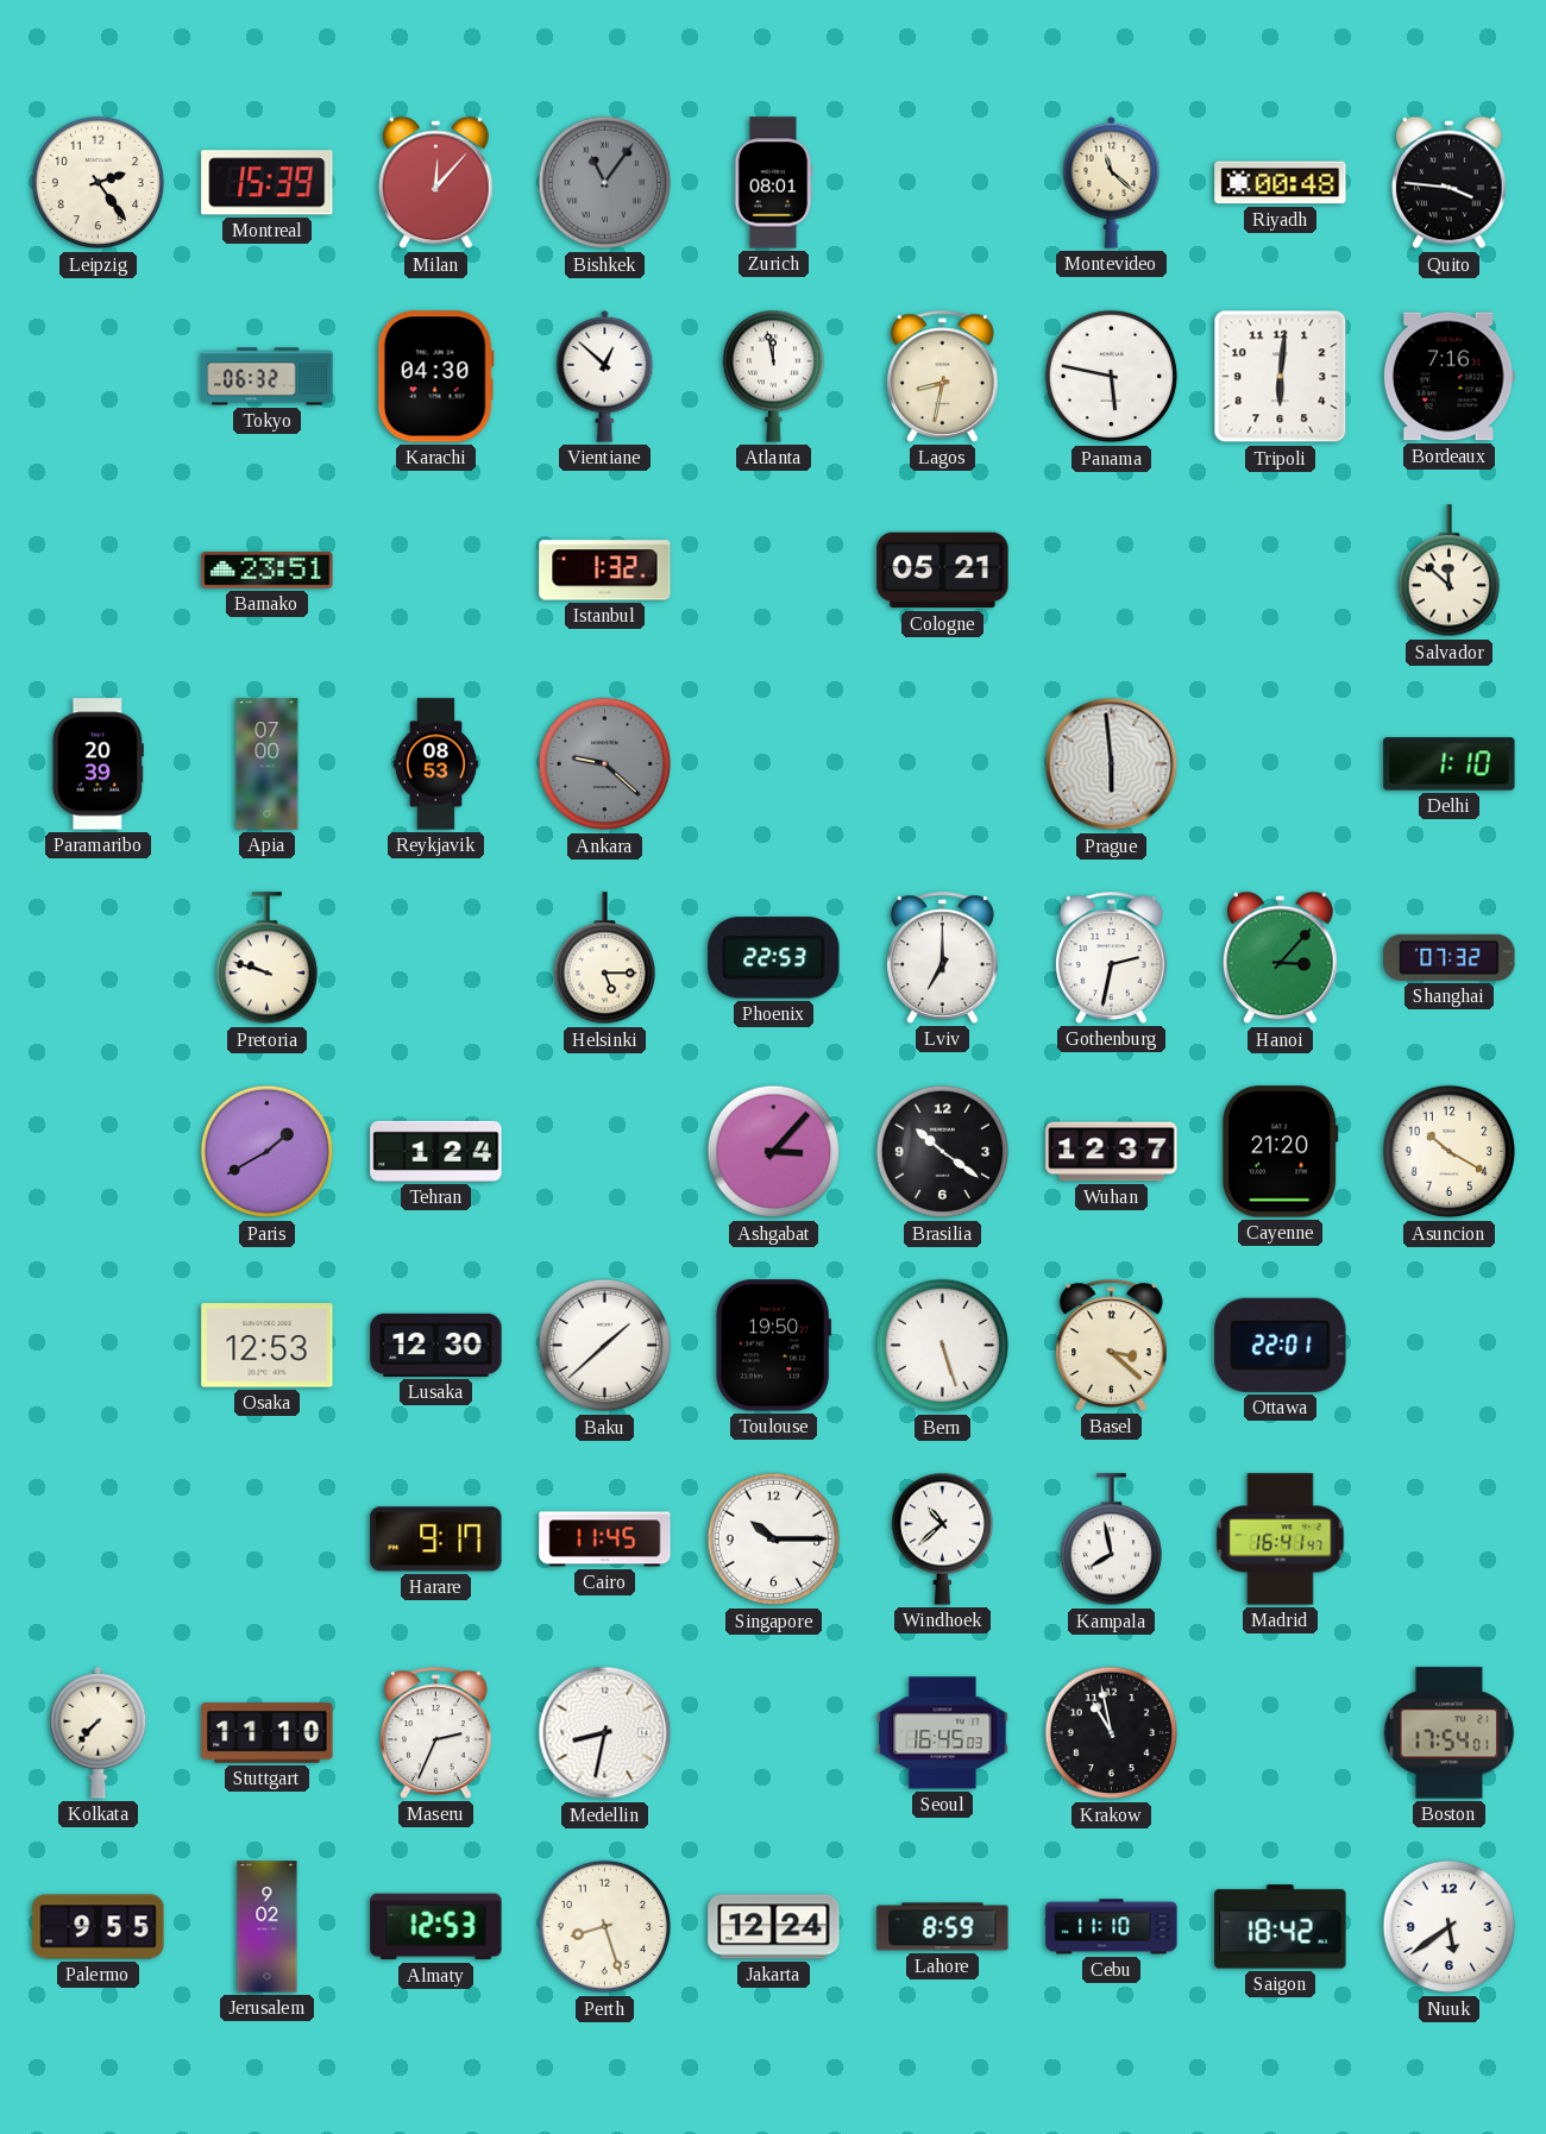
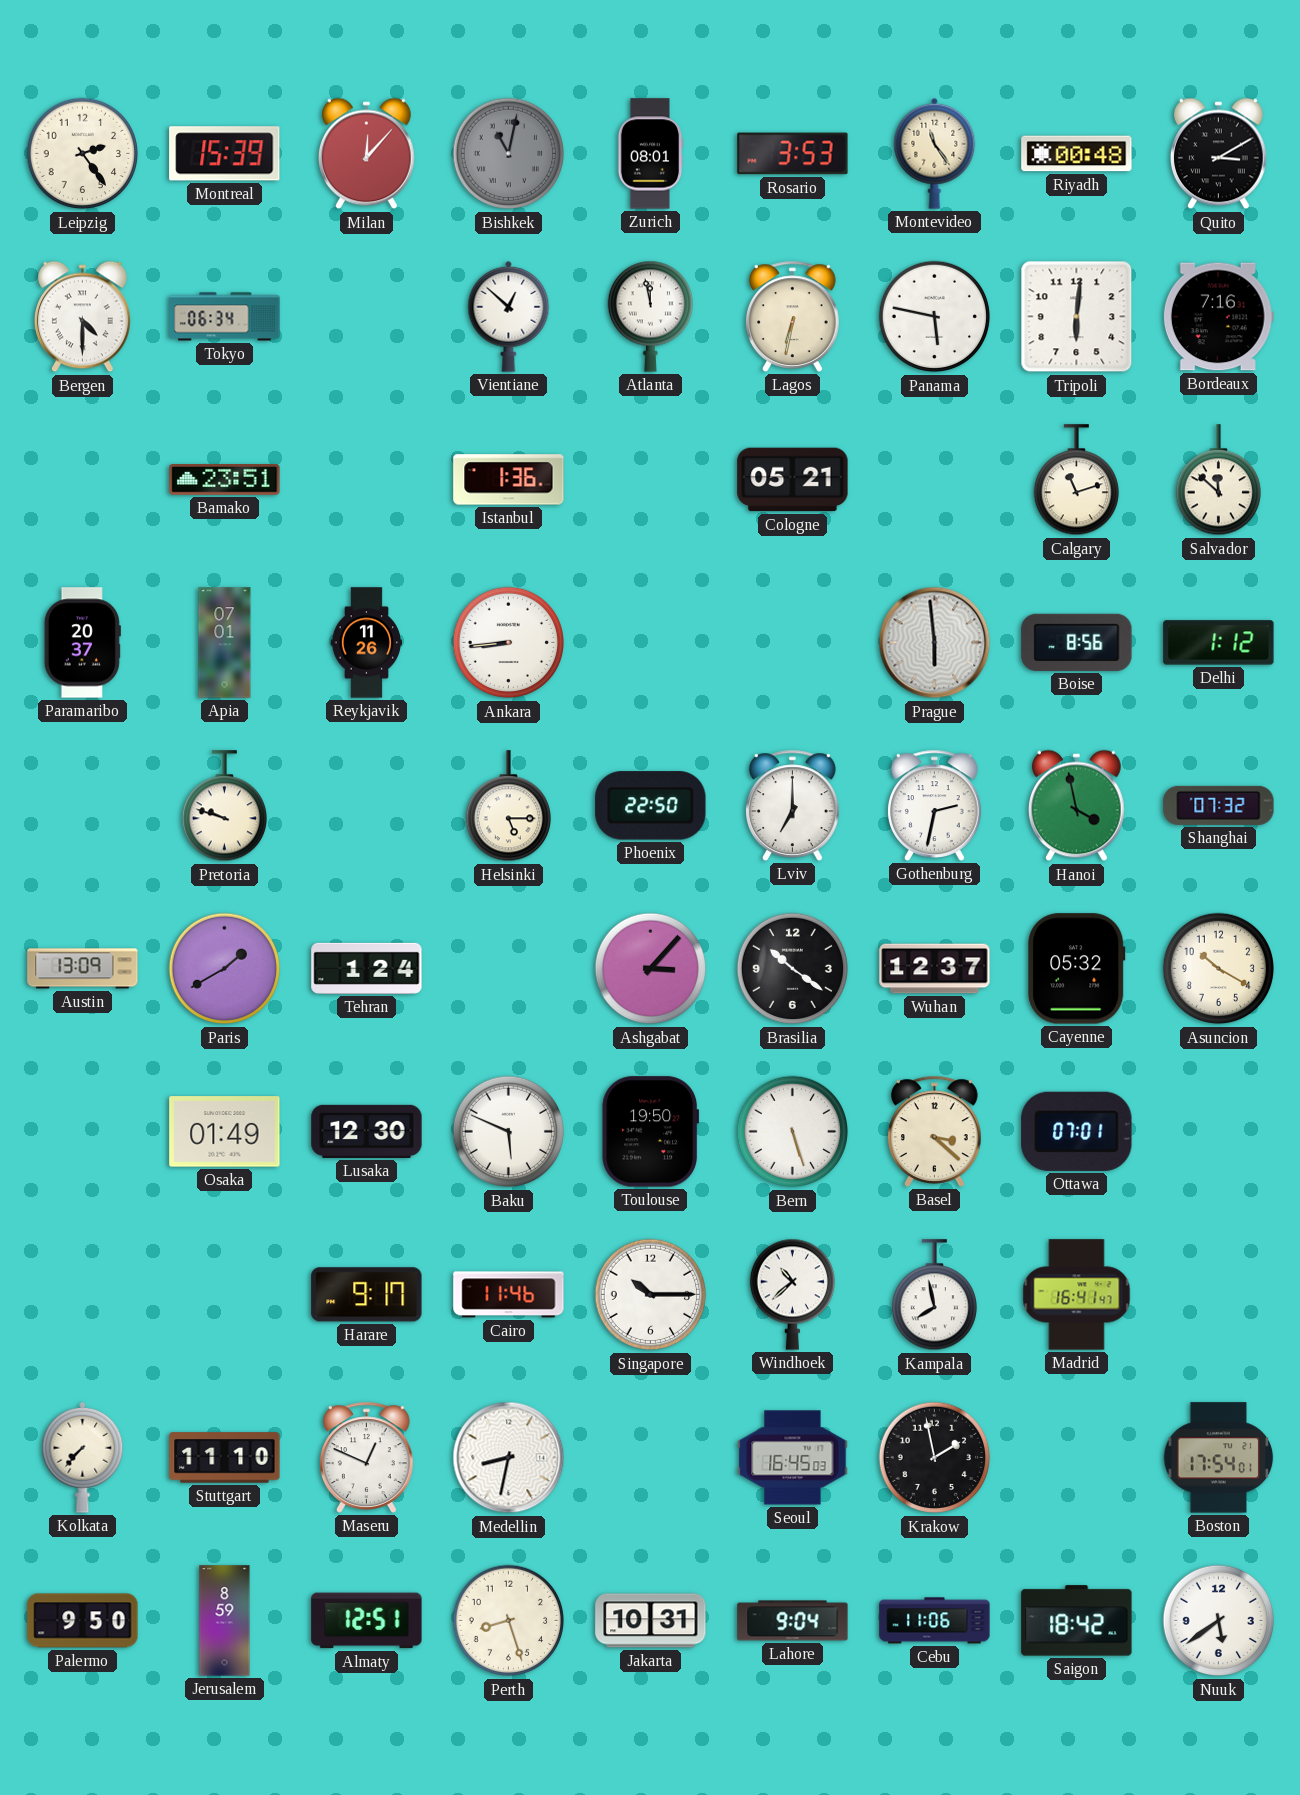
Bishkek: 11:06 -> 11:02
Rosario: none -> 3:53
Montevideo: 11:22 -> 11:24
Quito: 3:46 -> 3:10
Bergen: none -> 4:30
Tokyo: 06:32 -> 06:34
Karachi: 04:30 -> none
Lagos: 8:32 -> 6:32
Istanbul: 1:32 -> 1:36
Calgary: none -> 11:12
Paramaribo: 20:39 -> 20:37
Apia: 07:00 -> 07:01
Reykjavik: 08:53 -> 11:26
Ankara: 9:22 -> 8:44
Ankara dial: grey -> white
Boise: none -> 8:56
Delhi: 1:10 -> 1:12
Phoenix: 22:53 -> 22:50
Hanoi: 3:07 -> 3:58
Austin: none -> 13:09
Cayenne: 21:20 -> 05:32
Osaka: 12:53 -> 01:49
Baku: 1:38 -> 5:49
Ottawa: 22:01 -> 07:01
Cairo: 11:45 -> 11:46
Maseru: 2:34 -> 12:49
Krakow: 10:58 -> 1:58
Palermo: 9:55 -> 9:50
Jerusalem: 9:02 -> 8:59
Almaty: 12:53 -> 12:51
Jakarta: 12:24 -> 10:31
Lahore: 8:59 -> 9:04
Cebu: 11:10 -> 11:06
